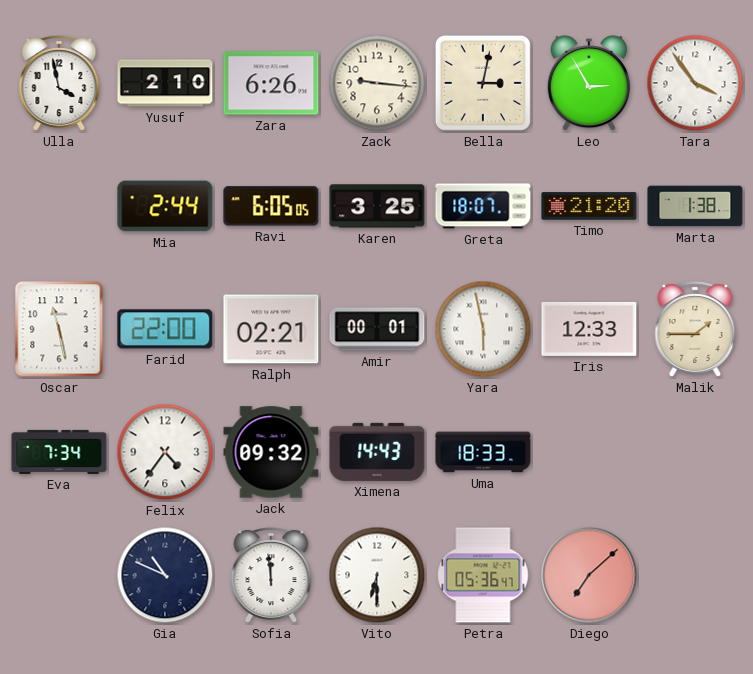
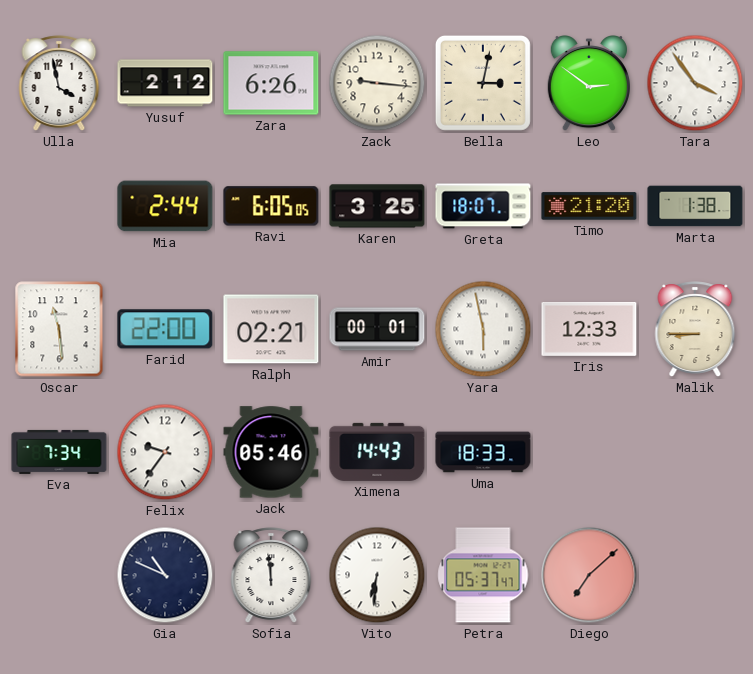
Yusuf: 2:10 -> 2:12
Leo: 2:55 -> 2:51
Oscar: 11:28 -> 11:29
Malik: 1:45 -> 8:45
Felix: 4:36 -> 9:36
Jack: 09:32 -> 05:46
Vito: 6:30 -> 6:31
Petra: 05:36 -> 05:37
